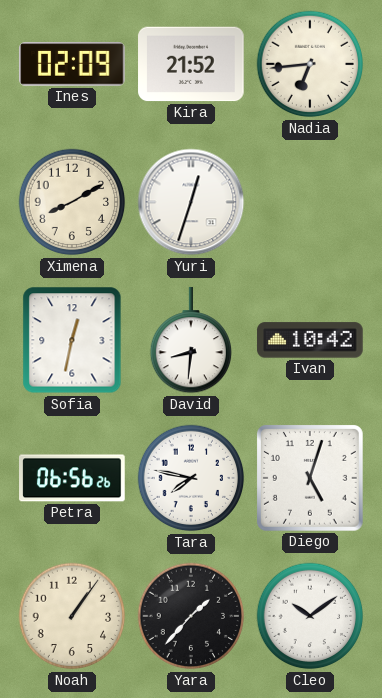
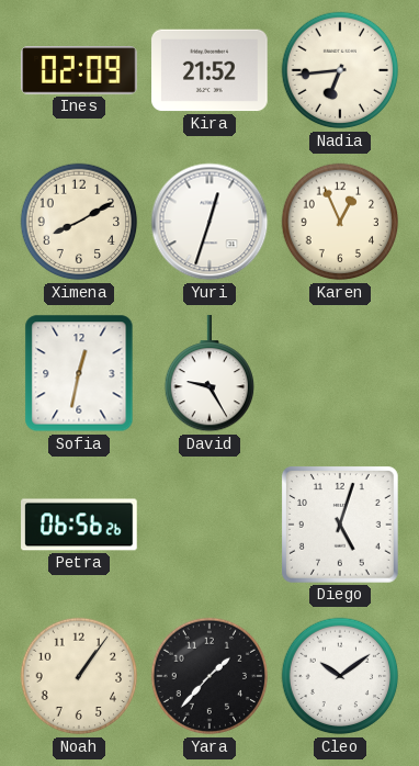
Karen: none -> 12:56
David: 8:31 -> 9:25
Ivan: 10:42 -> none
Tara: 7:47 -> none
